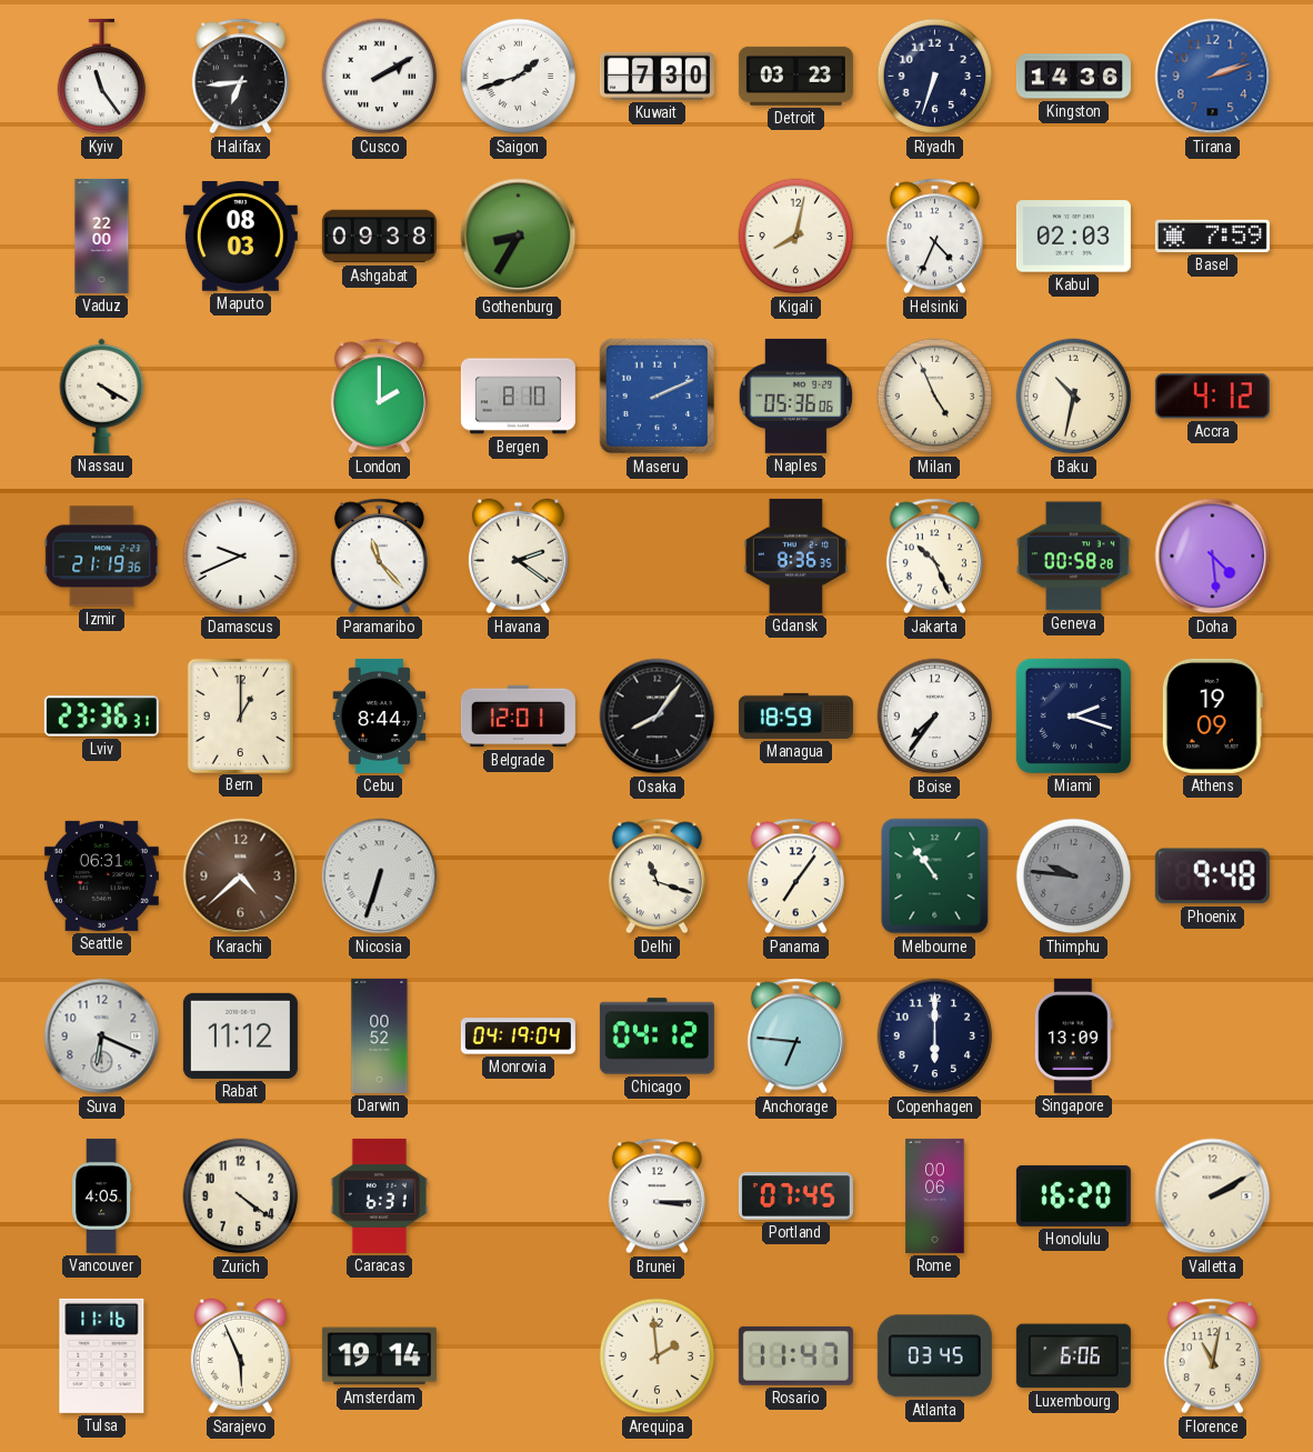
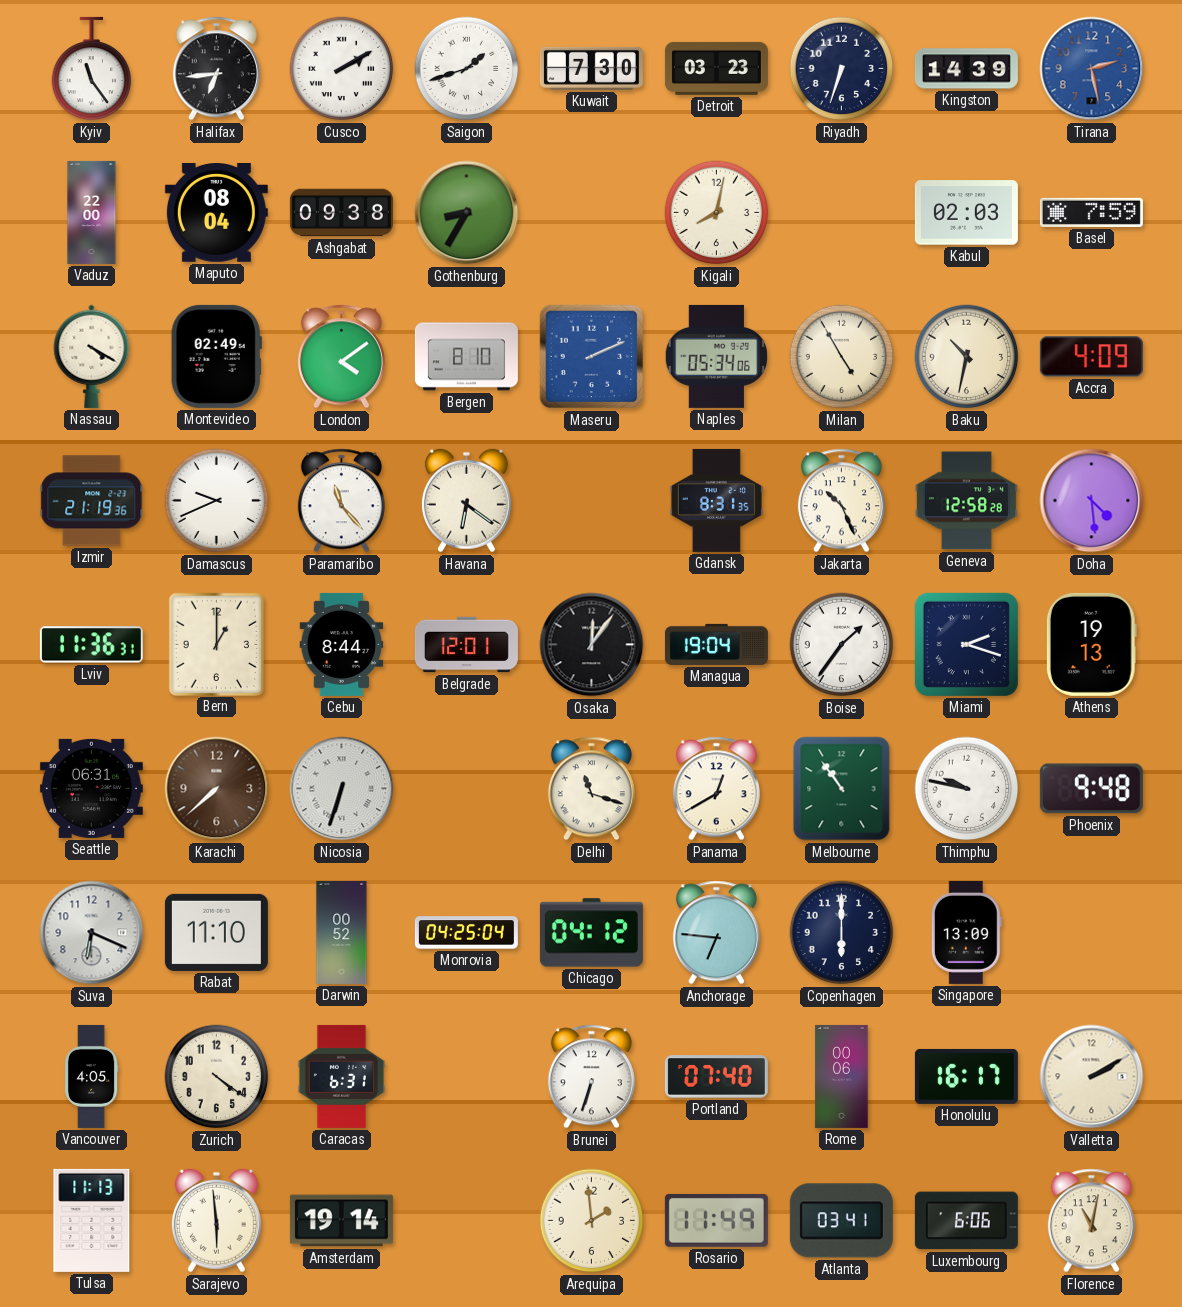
Kingston: 14:36 -> 14:39
Tirana: 2:12 -> 2:28
Maputo: 08:03 -> 08:04
Helsinki: 4:34 -> none
Montevideo: none -> 02:49
London: 2:00 -> 4:09
Naples: 05:36 -> 05:34
Milan: 4:56 -> 4:55
Accra: 4:12 -> 4:09
Havana: 2:21 -> 6:21
Gdansk: 8:36 -> 8:31
Geneva: 00:58 -> 12:58
Lviv: 23:36 -> 11:36
Osaka: 8:06 -> 12:06
Managua: 18:59 -> 19:04
Boise: 7:36 -> 1:36
Athens: 19:09 -> 19:13
Karachi: 4:38 -> 7:38
Panama: 7:06 -> 12:40
Thimphu: 9:46 -> 9:47
Thimphu dial: grey -> white
Rabat: 11:12 -> 11:10
Monrovia: 04:19 -> 04:25
Brunei: 3:15 -> 6:33
Portland: 07:45 -> 07:40
Honolulu: 16:20 -> 16:17
Tulsa: 11:16 -> 11:13
Sarajevo: 5:56 -> 5:59
Rosario: 11:47 -> 11:49
Atlanta: 03:45 -> 03:41
